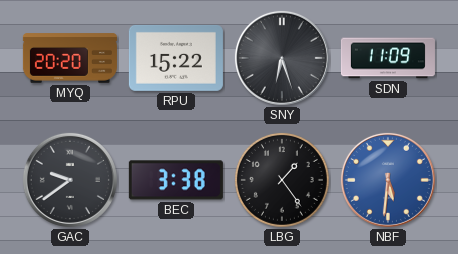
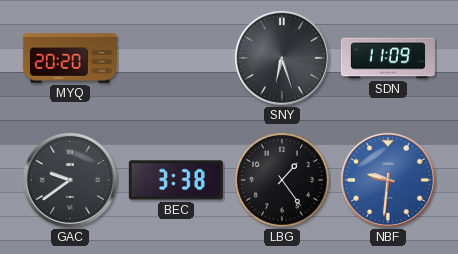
RPU: 15:22 -> none
NBF: 5:31 -> 9:31
